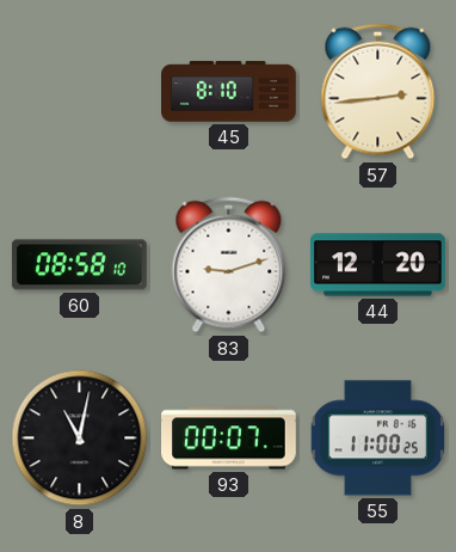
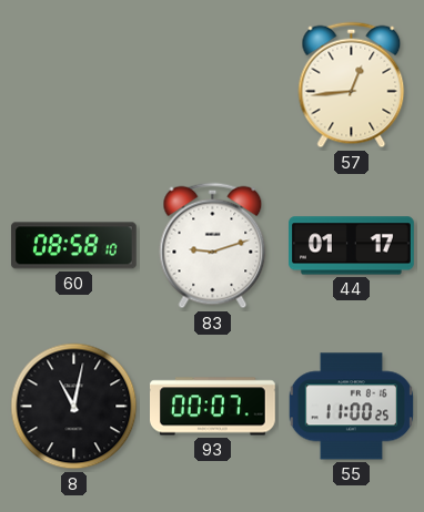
45: 8:10 -> none
57: 2:44 -> 12:44
44: 12:20 -> 01:17
